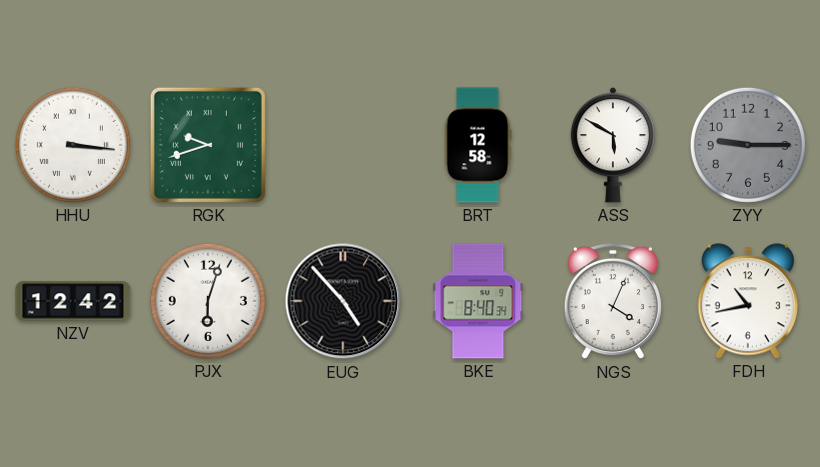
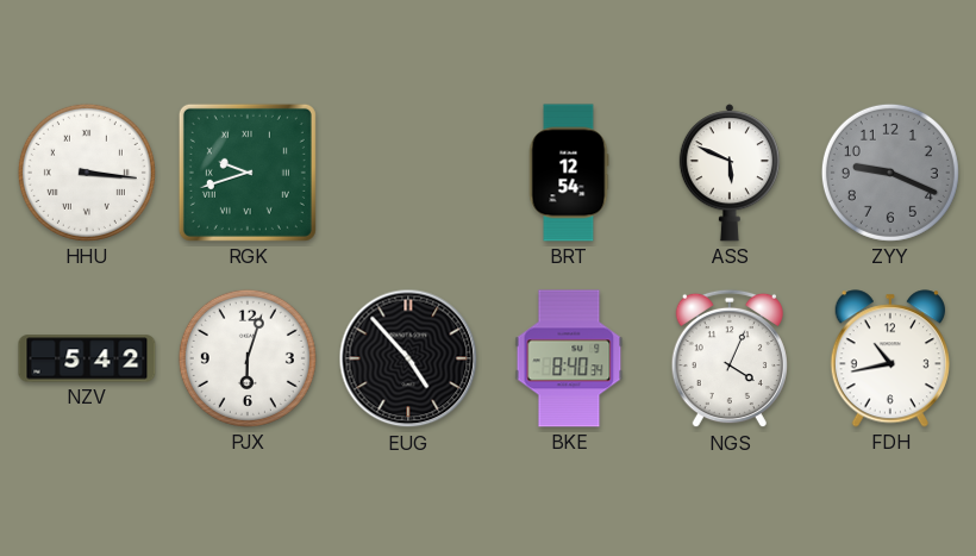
BRT: 12:58 -> 12:54
ASS: 5:50 -> 5:49
ZYY: 9:15 -> 9:19
NZV: 12:42 -> 5:42
